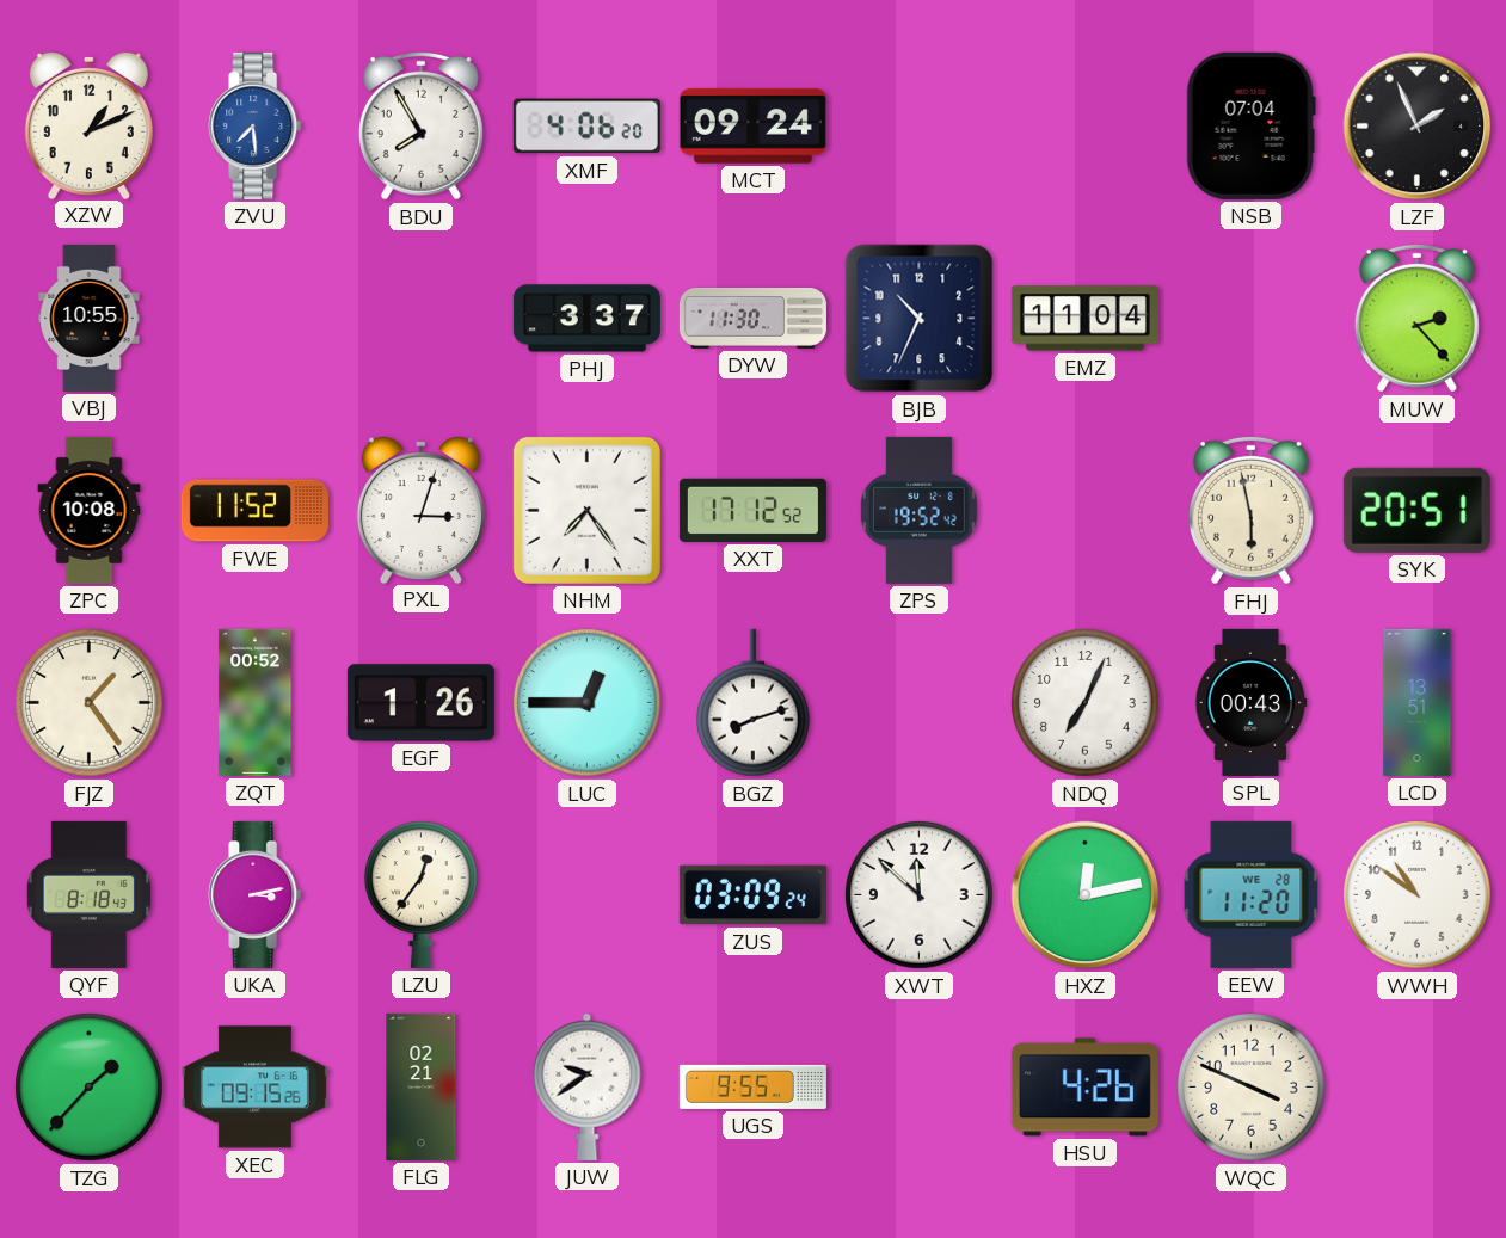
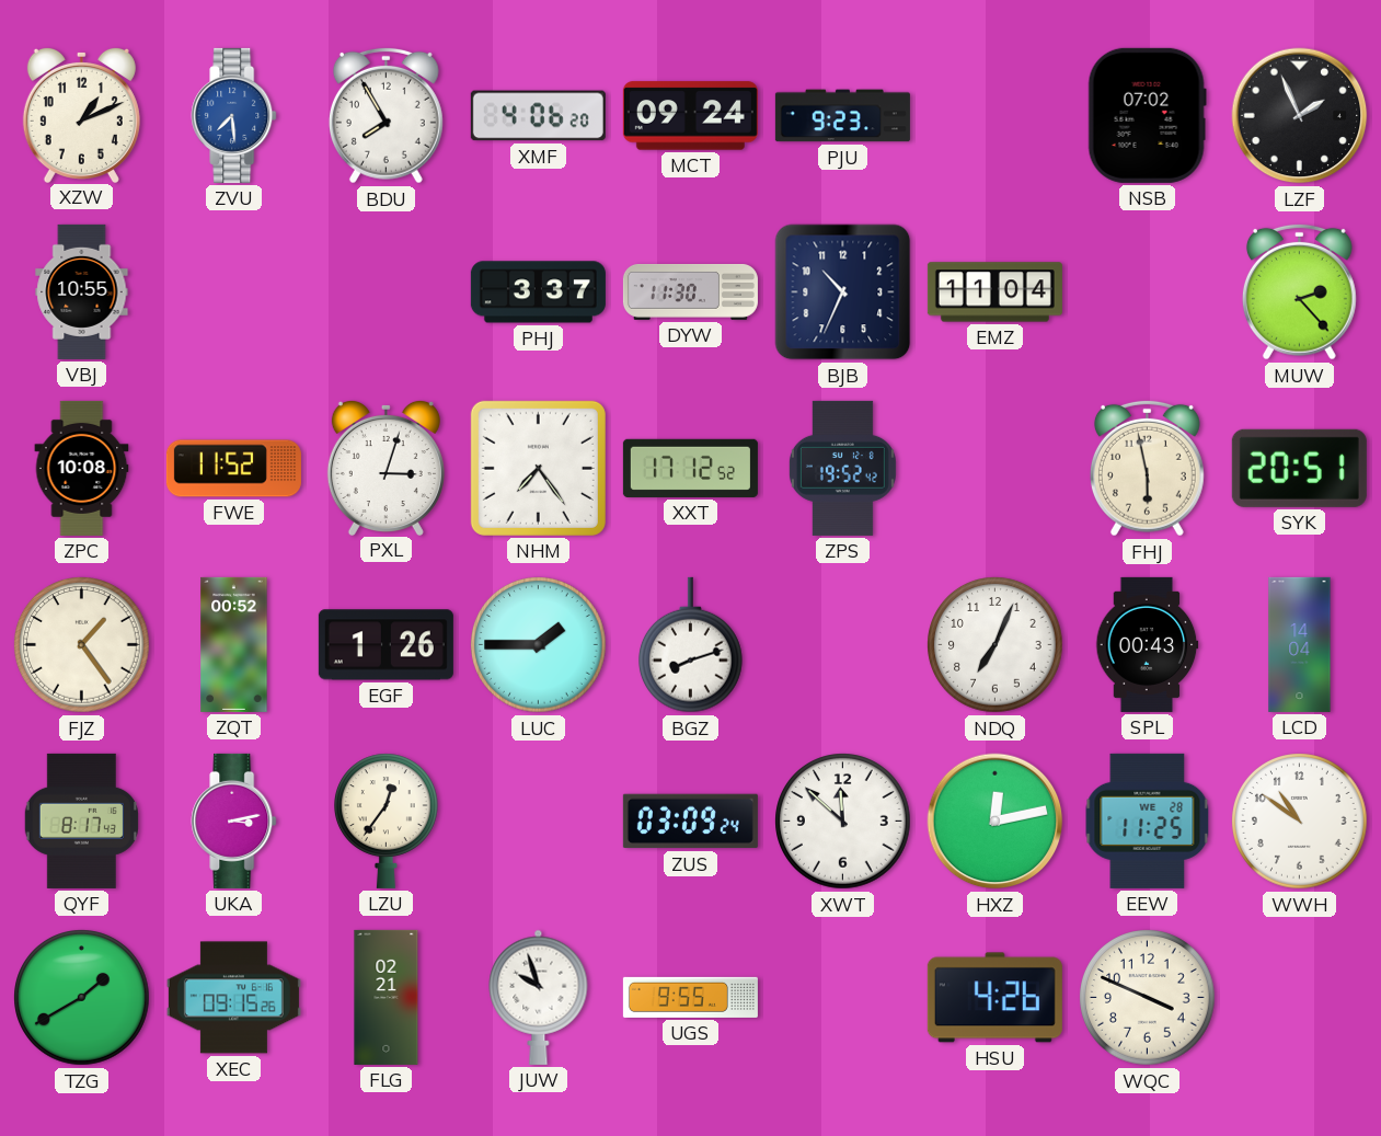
PJU: none -> 9:23
NSB: 07:04 -> 07:02
LUC: 12:45 -> 1:45
LCD: 13:51 -> 14:04
QYF: 8:18 -> 8:17
EEW: 11:20 -> 11:25
TZG: 1:37 -> 1:40
JUW: 9:39 -> 9:57
